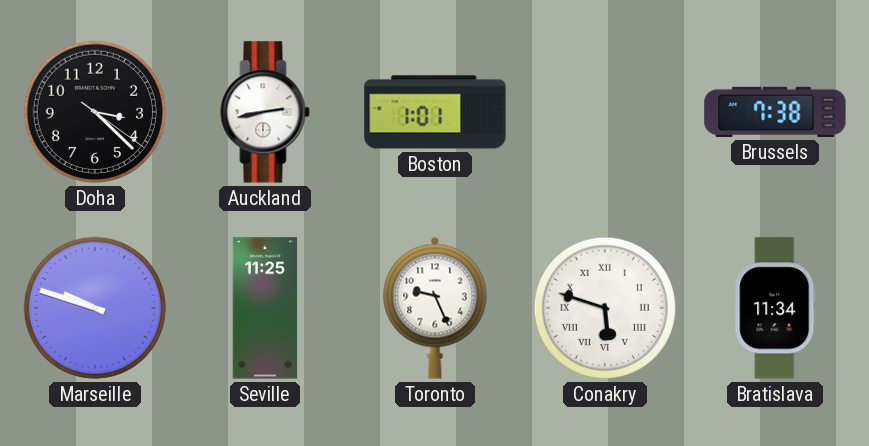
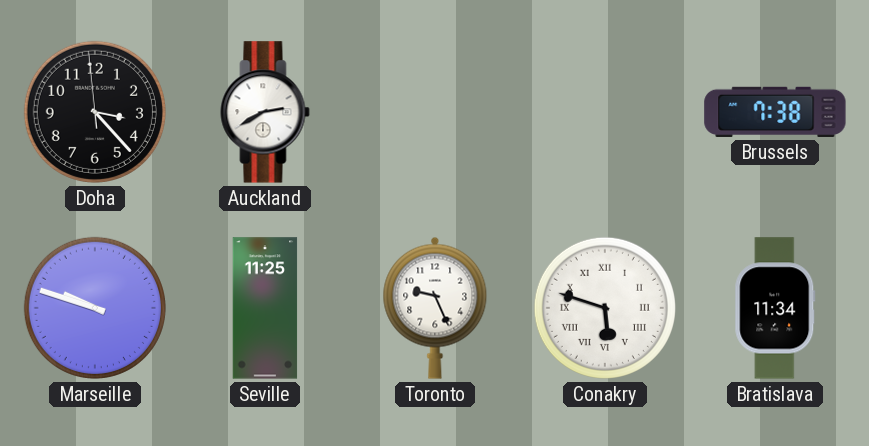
Doha: 3:22:21 -> 3:22:59
Auckland: 2:43 -> 2:40
Boston: 1:01 -> none
